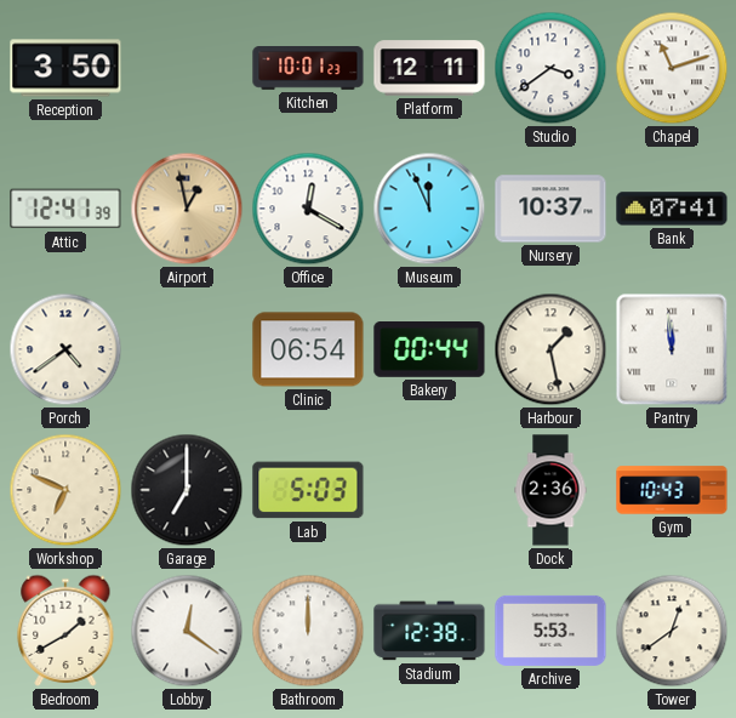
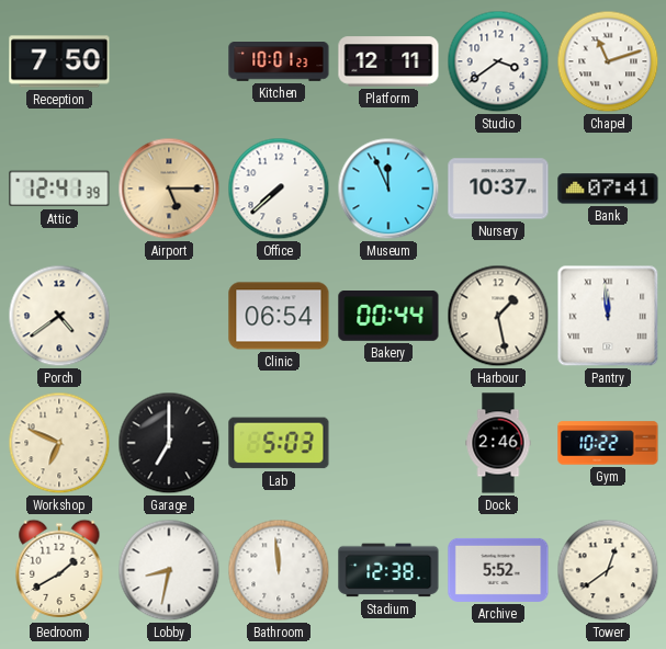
Reception: 3:50 -> 7:50
Airport: 12:58 -> 5:15
Office: 12:20 -> 7:38
Dock: 2:36 -> 2:46
Gym: 10:43 -> 10:22
Lobby: 12:21 -> 8:32
Bathroom: 12:00 -> 11:59
Archive: 5:53 -> 5:52
